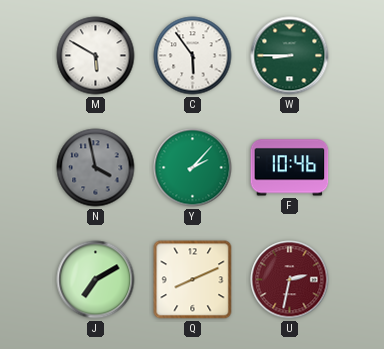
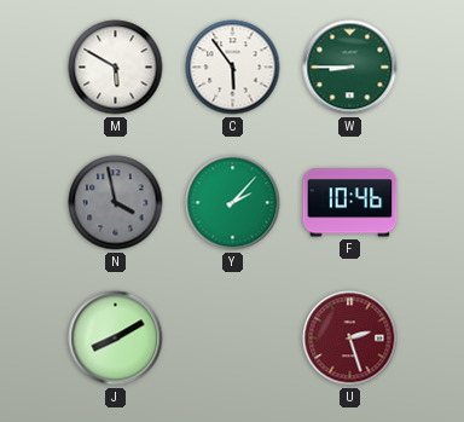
J: 7:10 -> 8:10
Q: 8:11 -> none
U: 2:32 -> 2:27
